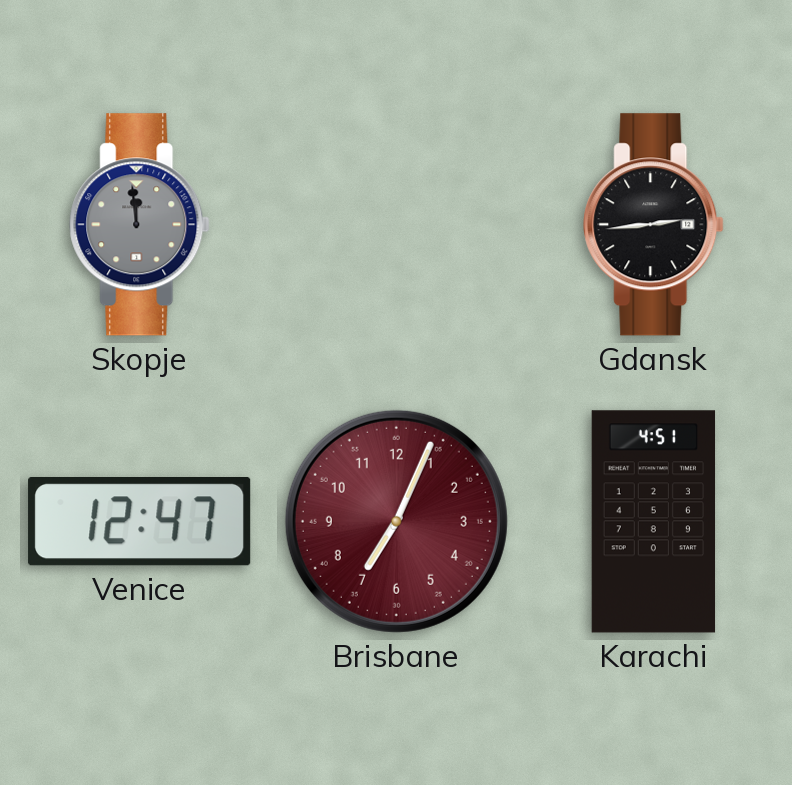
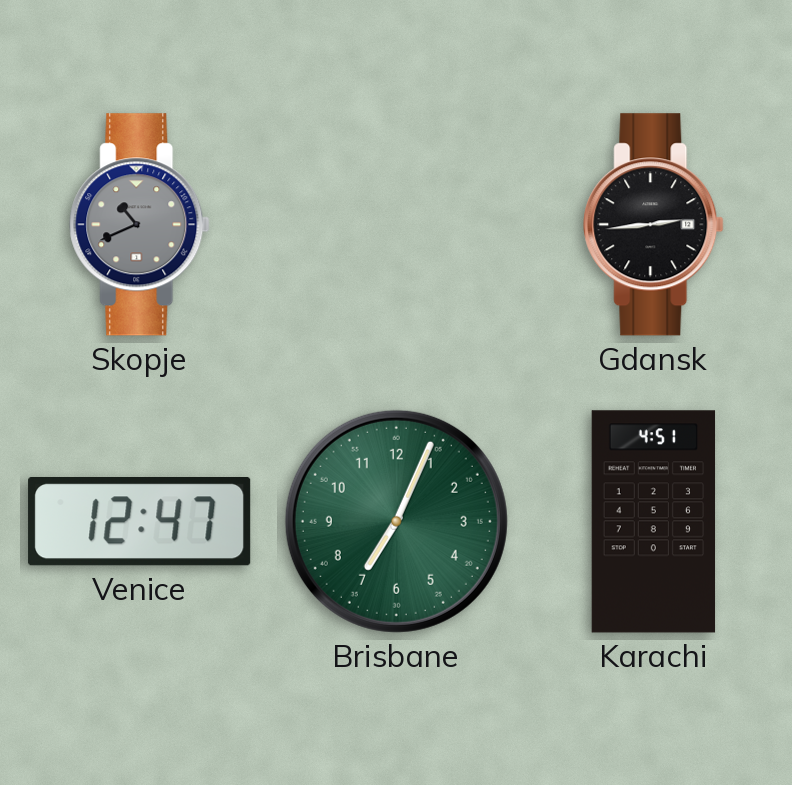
Skopje: 11:59 -> 10:41
Brisbane dial: burgundy -> green
